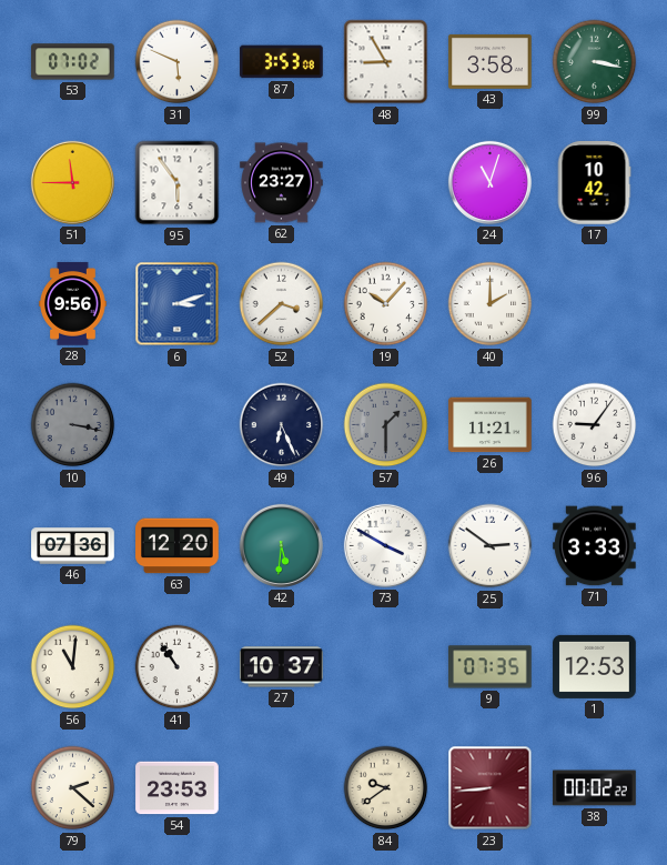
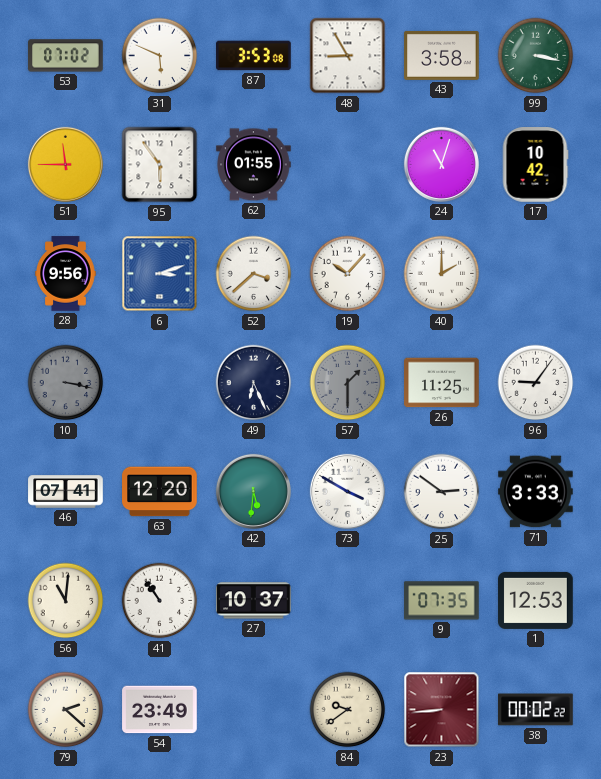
62: 23:27 -> 01:55
26: 11:21 -> 11:25
46: 07:36 -> 07:41
54: 23:53 -> 23:49
